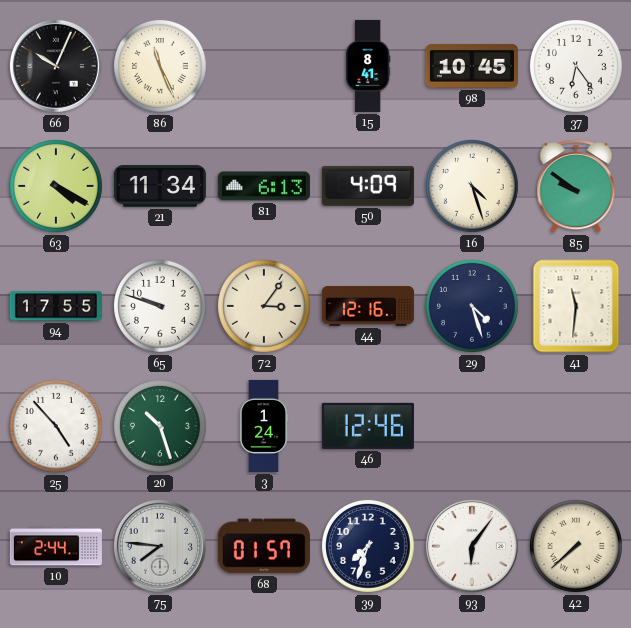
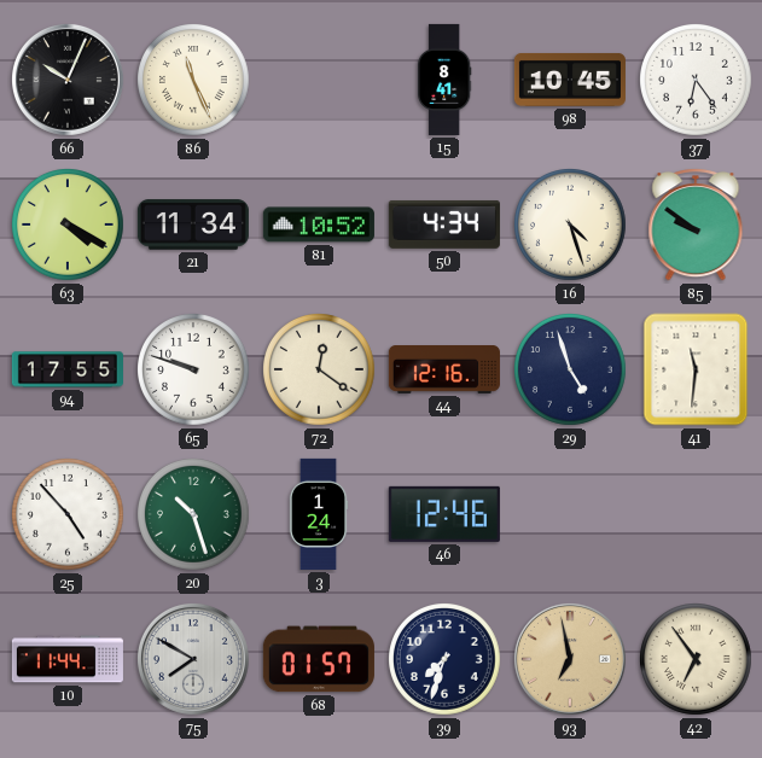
81: 6:13 -> 10:52
50: 4:09 -> 4:34
72: 3:06 -> 12:21
29: 4:27 -> 4:57
10: 2:44 -> 11:44
75: 7:46 -> 7:50
93: 6:06 -> 6:58
93 dial: white -> champagne
42: 7:38 -> 6:54
